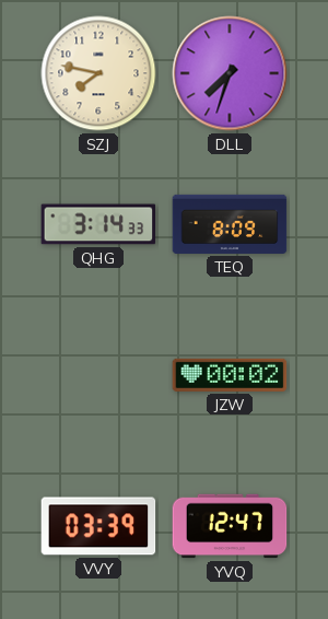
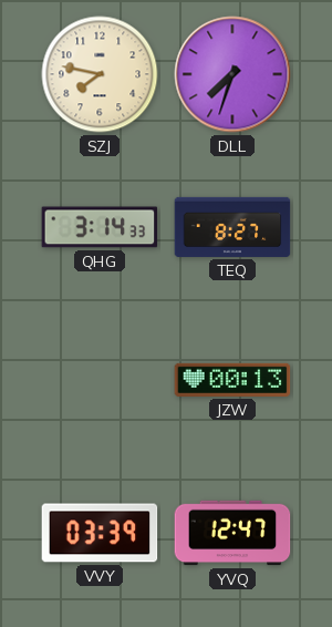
TEQ: 8:09 -> 8:27
JZW: 00:02 -> 00:13
